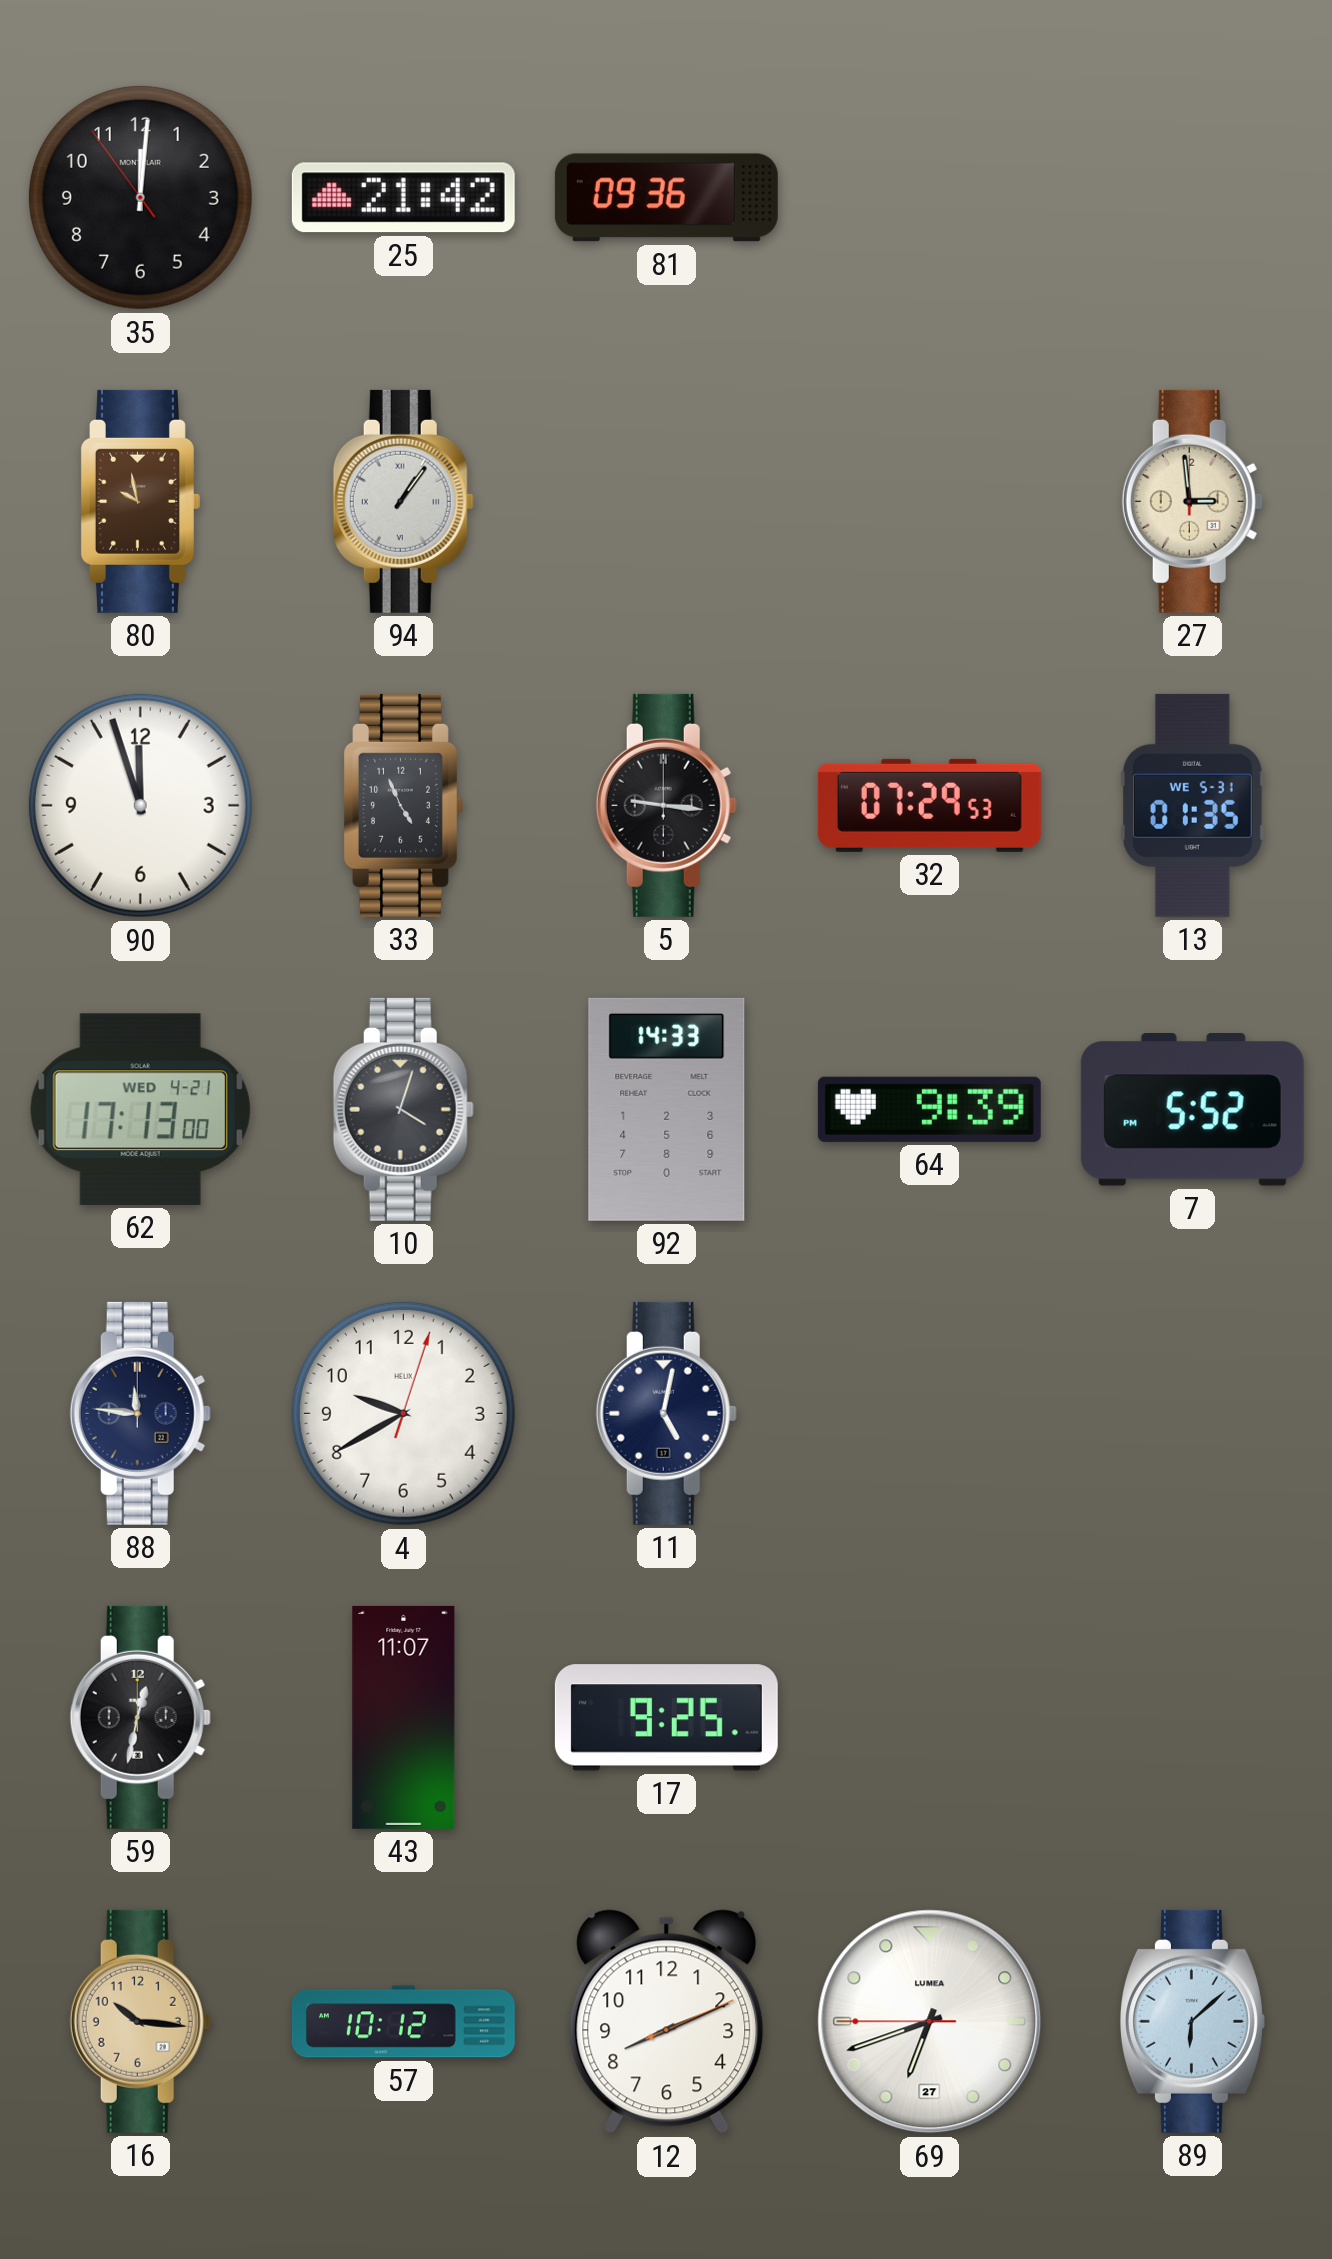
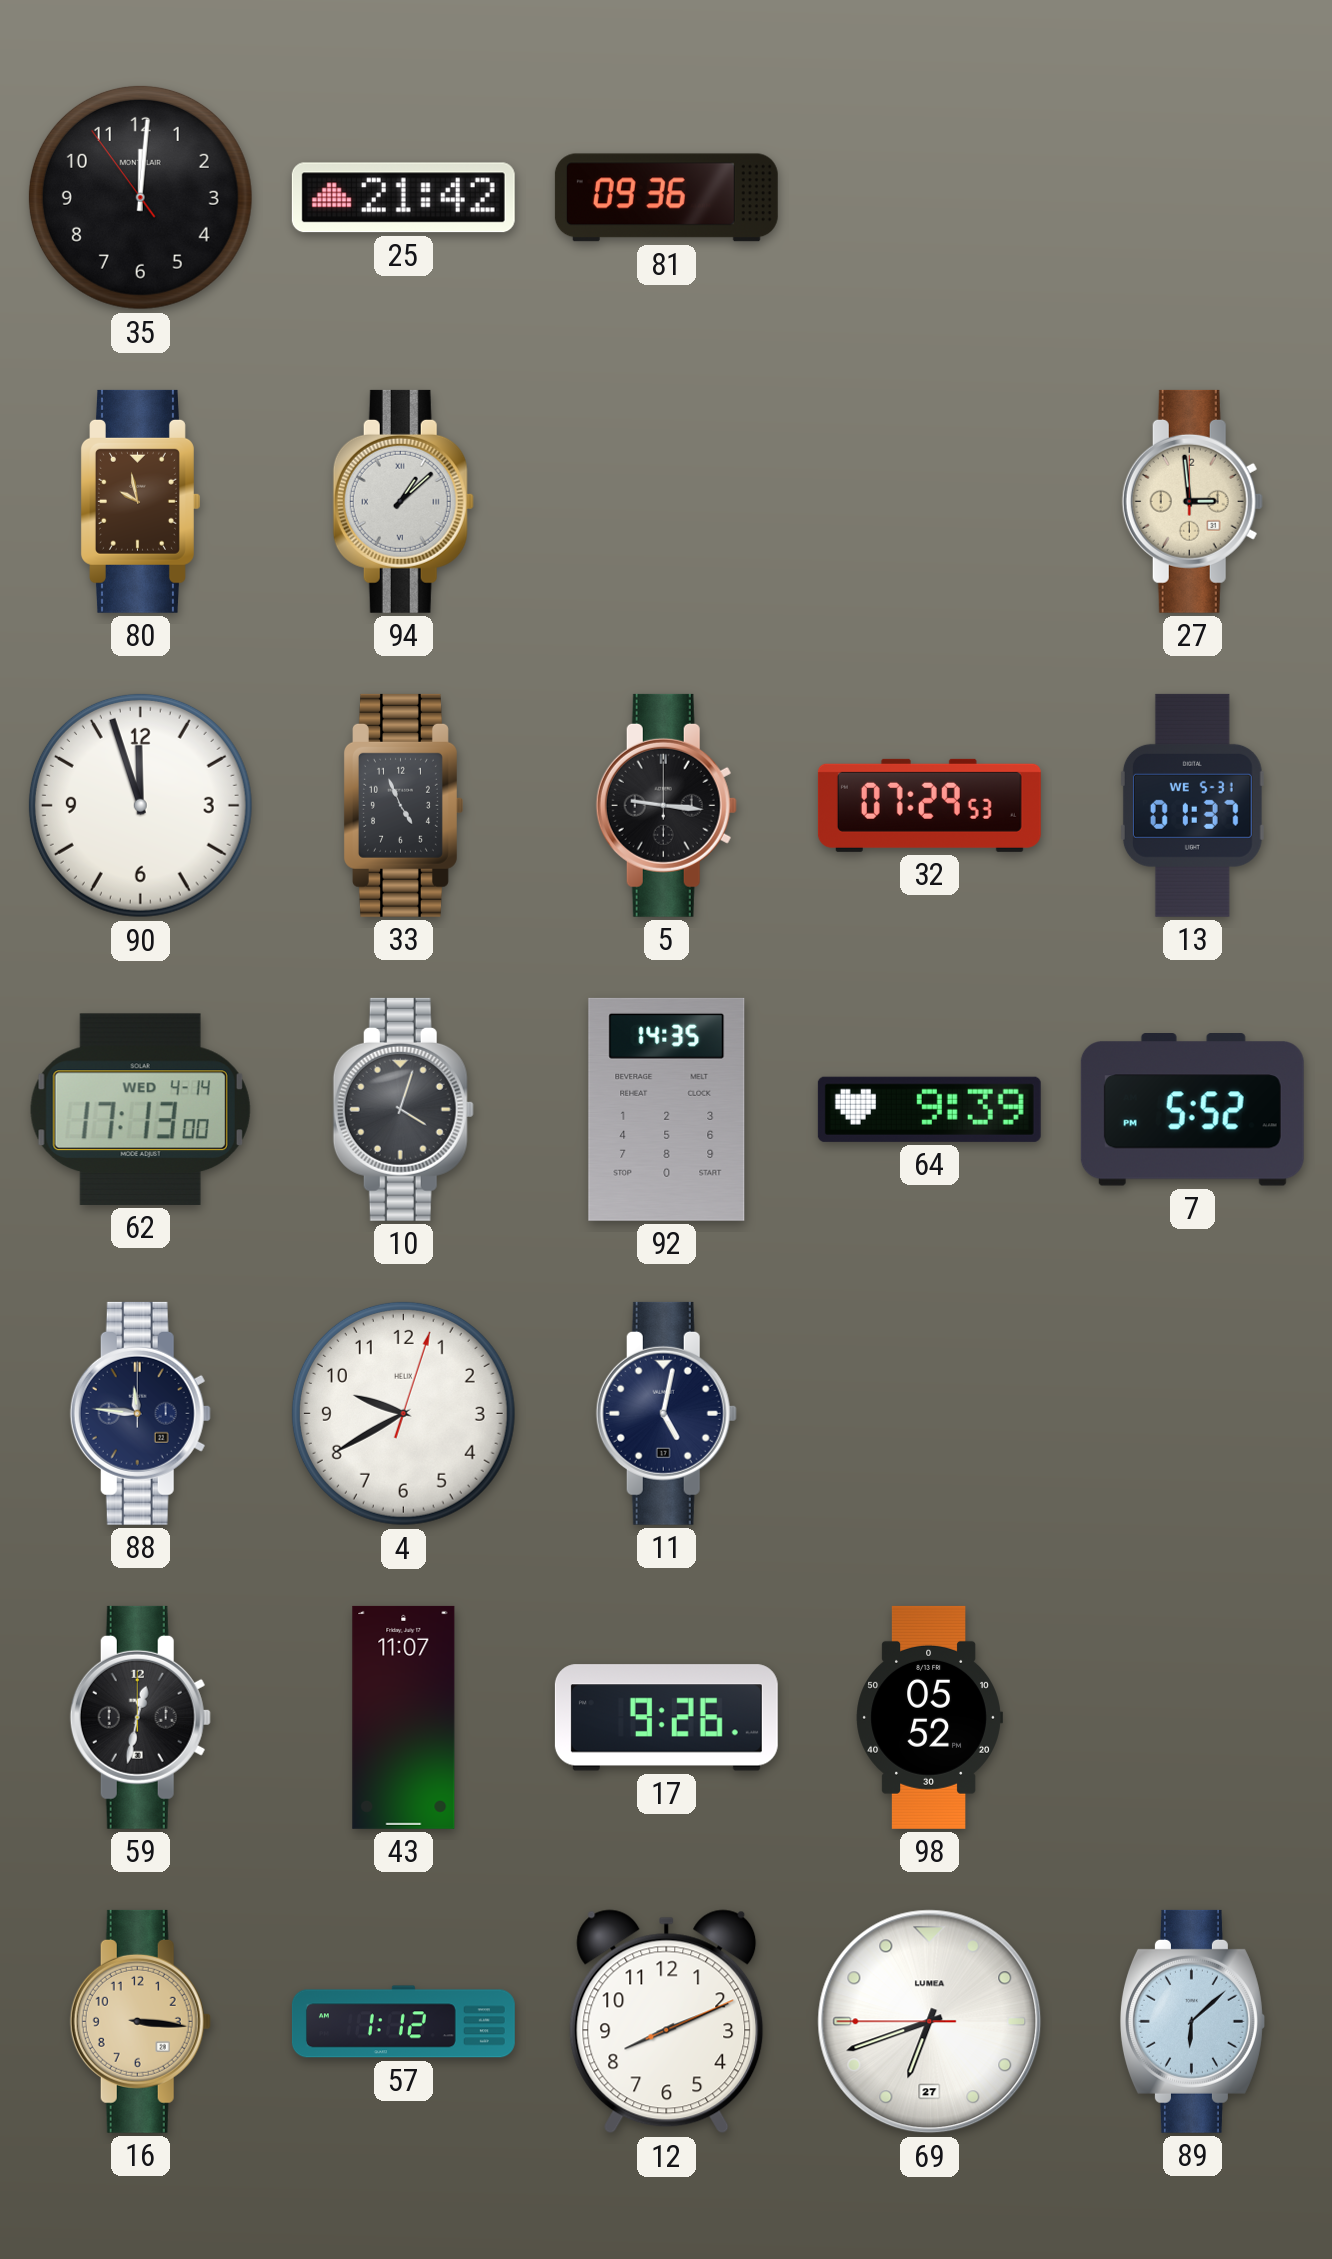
94: 1:06 -> 1:08
13: 01:35 -> 01:37
62 date: WED 4-21 -> WED 4-14
92: 14:33 -> 14:35
17: 9:25 -> 9:26
98: none -> 05:52
16: 10:16 -> 3:16
57: 10:12 -> 1:12
